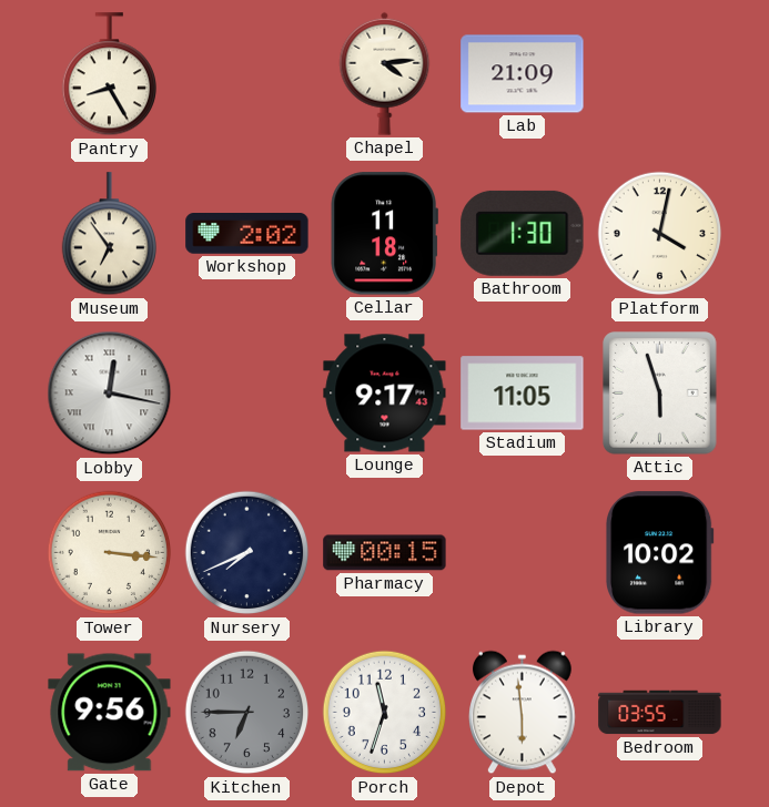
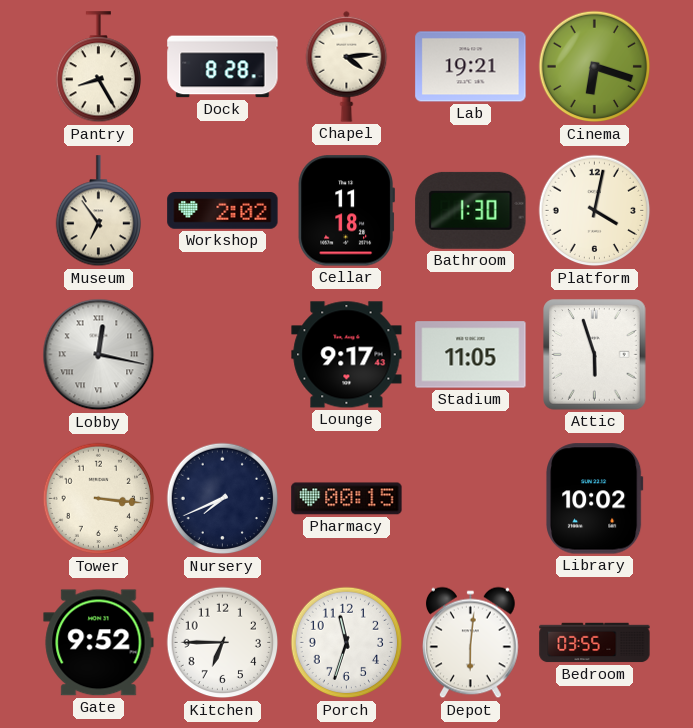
Dock: none -> 8:28
Lab: 21:09 -> 19:21
Cinema: none -> 6:18
Gate: 9:56 -> 9:52
Kitchen dial: grey -> white
Depot: 5:59 -> 6:01
